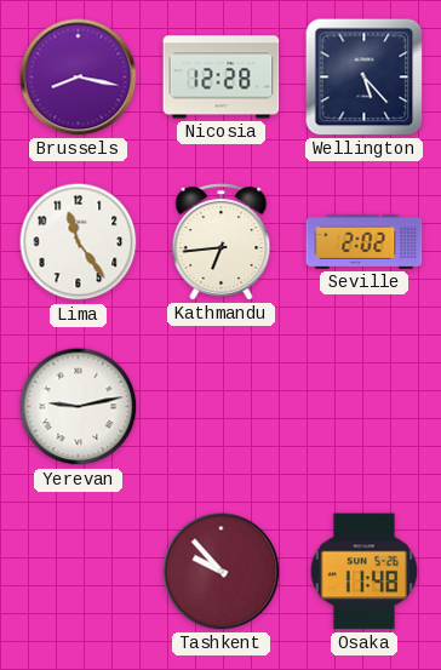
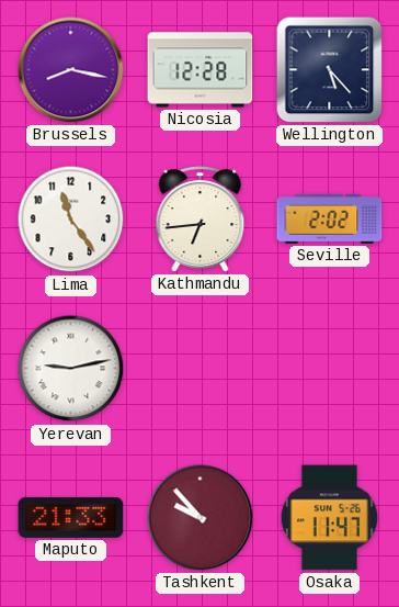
Maputo: none -> 21:33
Osaka: 11:48 -> 11:47
